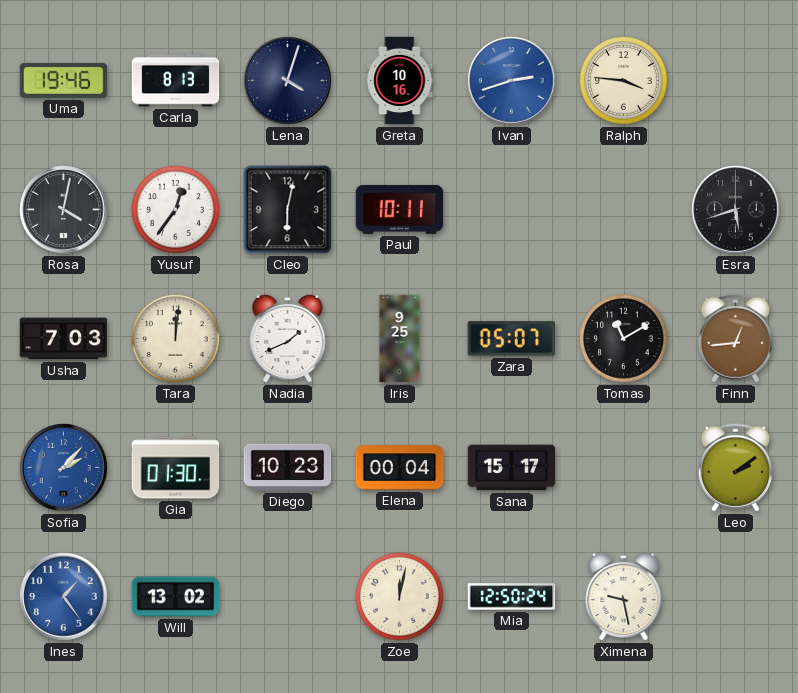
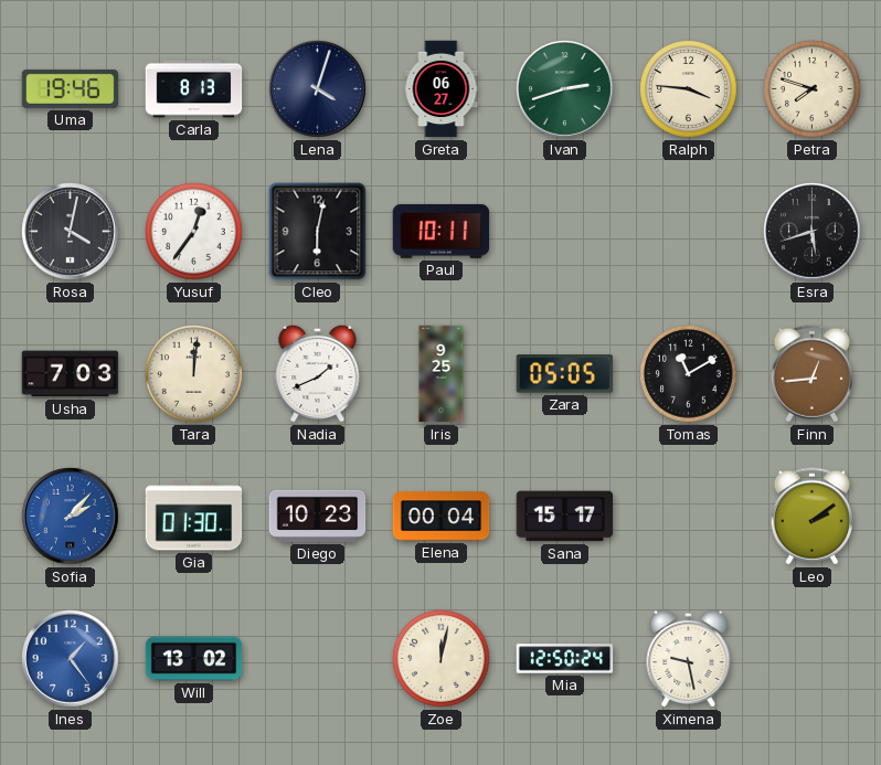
Greta: 10:16 -> 06:27
Ivan dial: blue -> green
Petra: none -> 7:48
Zara: 05:07 -> 05:05
